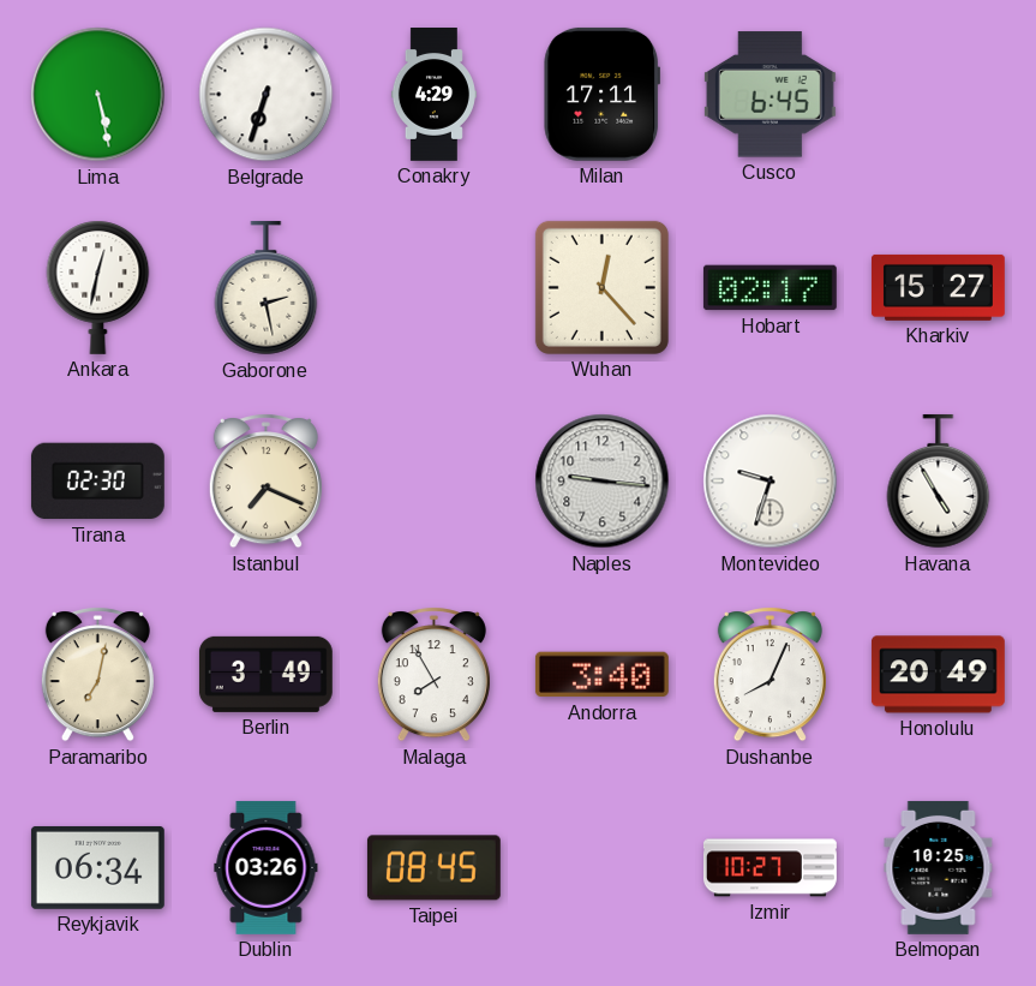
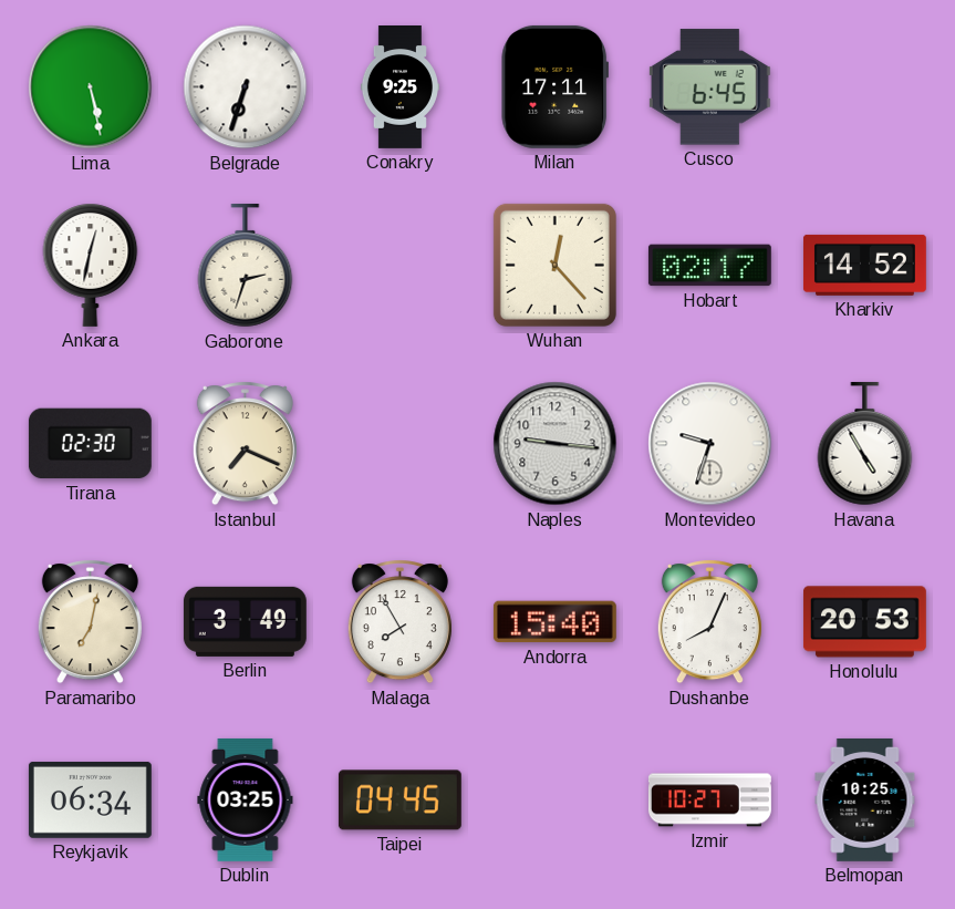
Conakry: 4:29 -> 9:25
Gaborone: 2:28 -> 2:33
Kharkiv: 15:27 -> 14:52
Andorra: 3:40 -> 15:40
Honolulu: 20:49 -> 20:53
Dublin: 03:26 -> 03:25
Taipei: 08:45 -> 04:45
